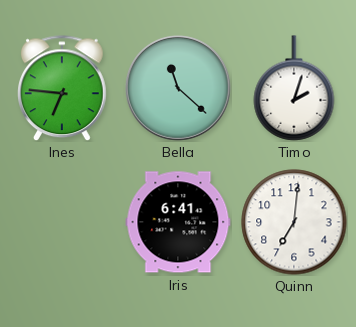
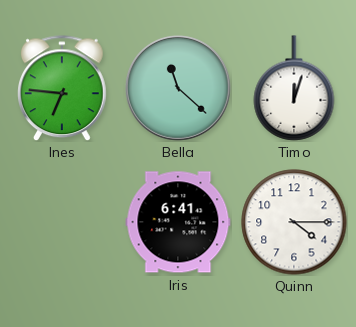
Timo: 2:03 -> 12:03
Quinn: 7:01 -> 4:15
